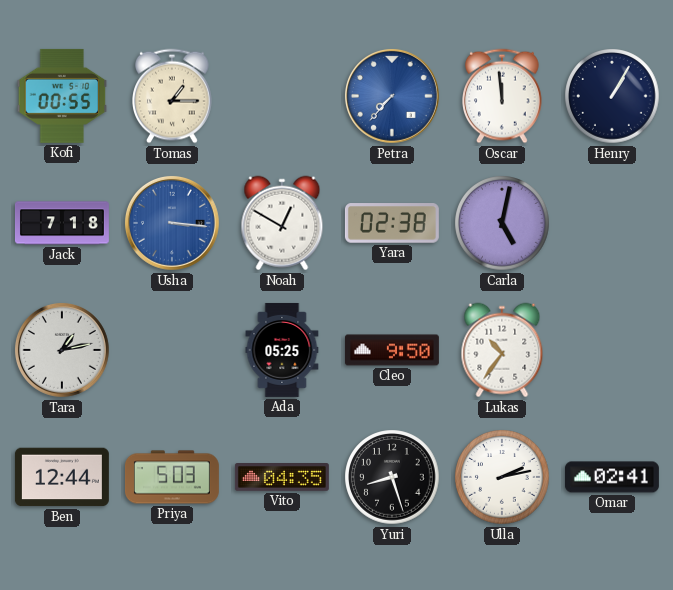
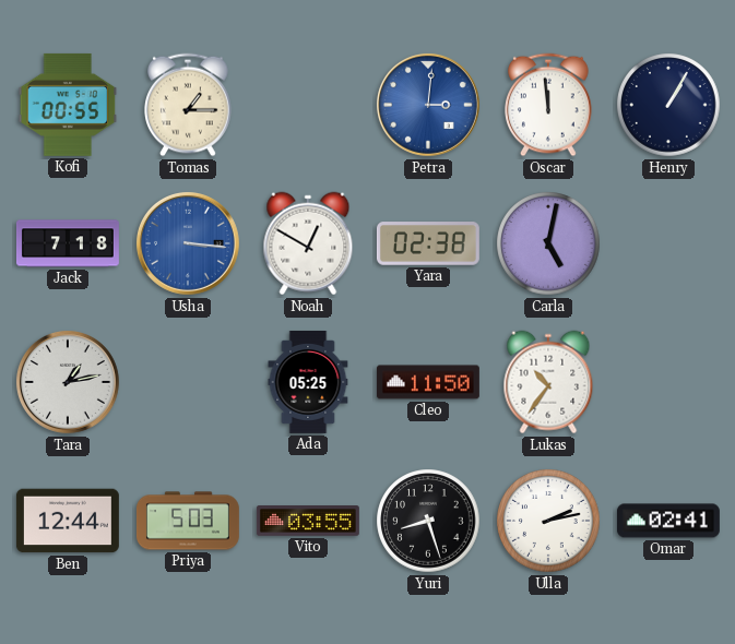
Petra: 7:37 -> 3:01
Cleo: 9:50 -> 11:50
Vito: 04:35 -> 03:55
